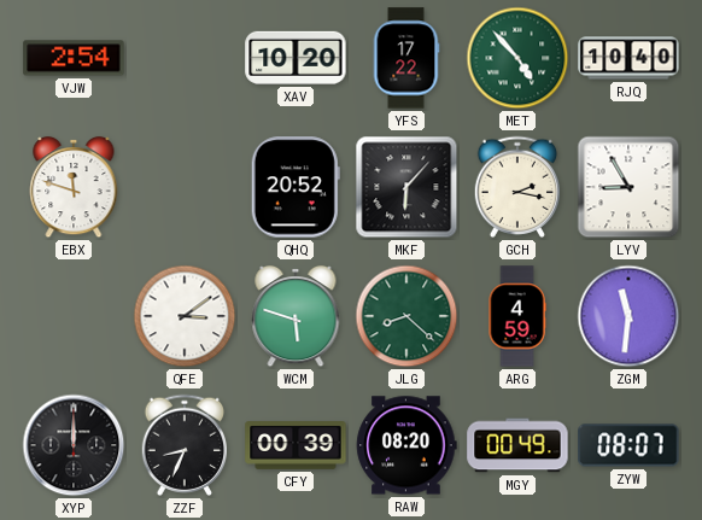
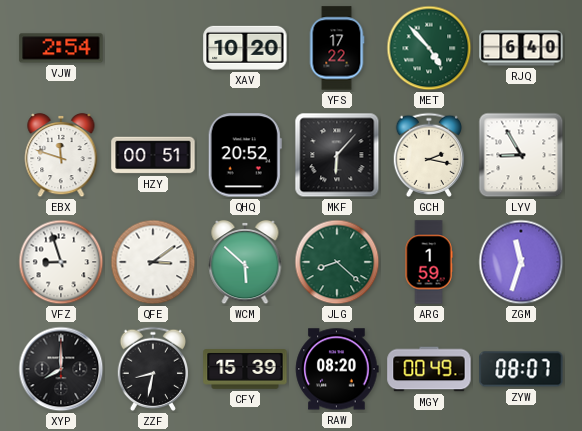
RJQ: 10:40 -> 6:40
HZY: none -> 00:51
VFZ: none -> 8:57
WCM: 5:48 -> 5:52
ARG: 4:59 -> 1:59
ZGM: 11:31 -> 11:33
XYP: 12:00 -> 8:00
ZZF: 8:34 -> 8:32
CFY: 00:39 -> 15:39
